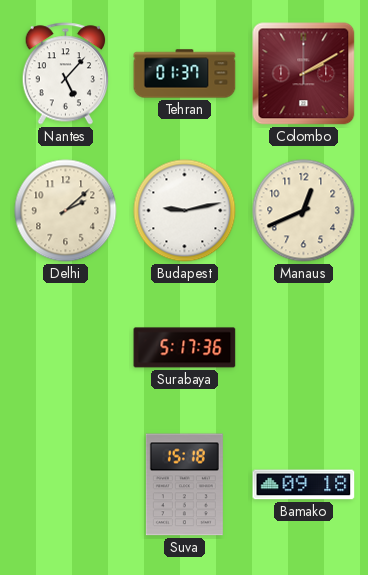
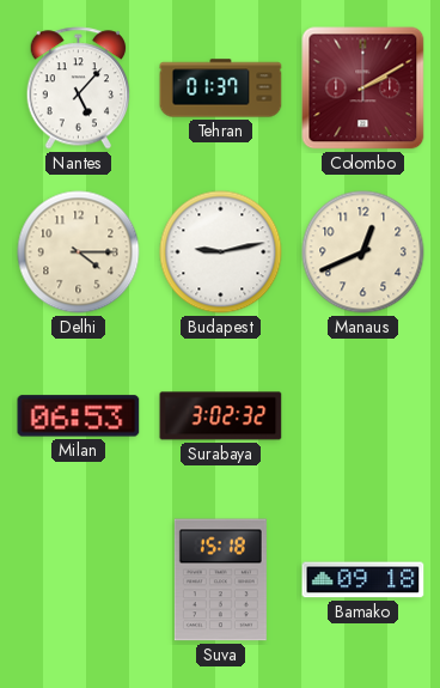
Delhi: 2:08 -> 4:15
Milan: none -> 06:53
Surabaya: 5:17 -> 3:02
